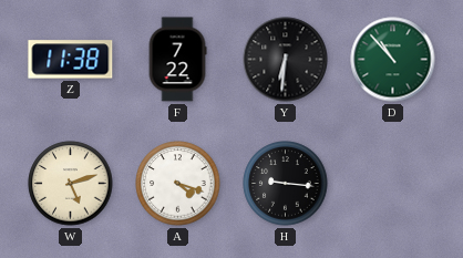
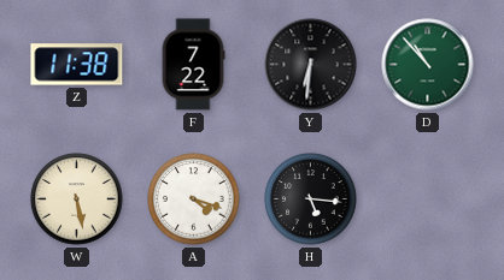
W: 5:12 -> 5:28
H: 9:16 -> 5:16
